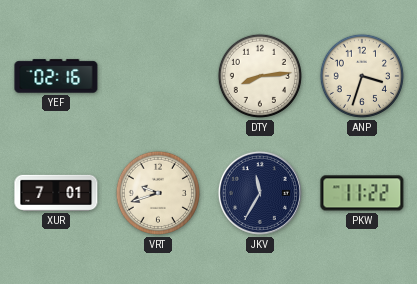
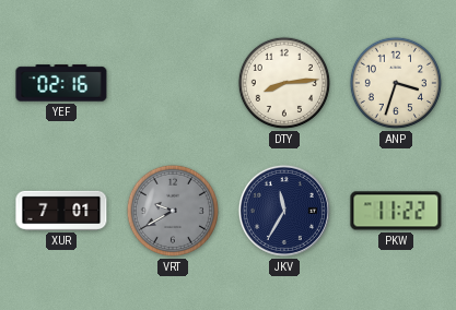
VRT: 9:42 -> 9:40
VRT dial: cream -> grey
